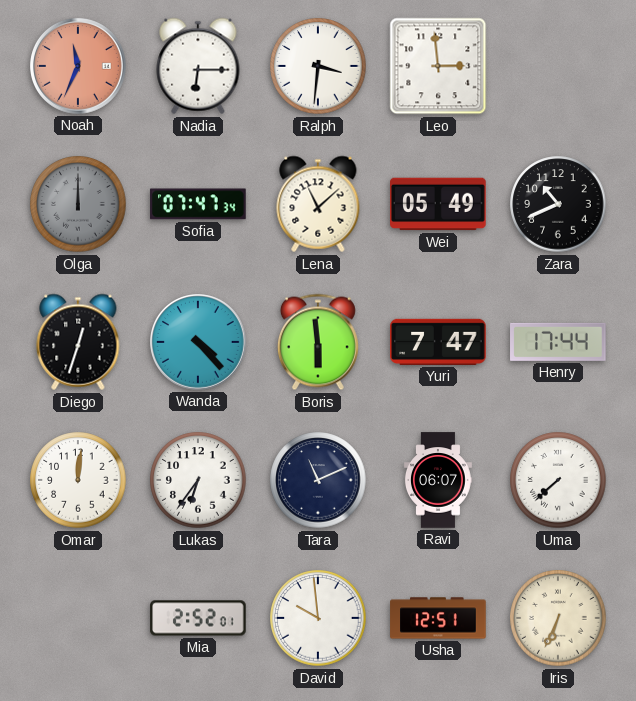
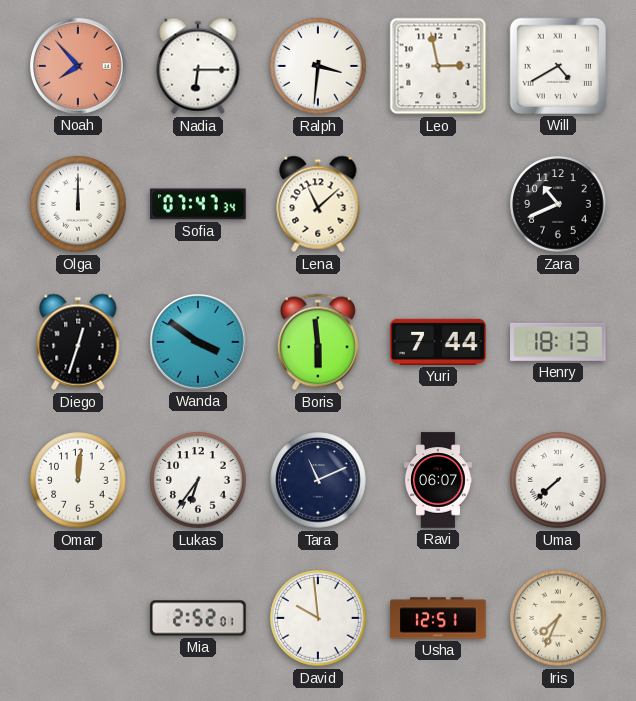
Noah: 11:34 -> 7:53
Leo: 2:59 -> 2:58
Will: none -> 4:40
Olga dial: grey -> white
Wei: 05:49 -> none
Wanda: 4:23 -> 3:51
Yuri: 7:47 -> 7:44
Henry: 17:44 -> 18:13
Iris: 6:34 -> 7:34
